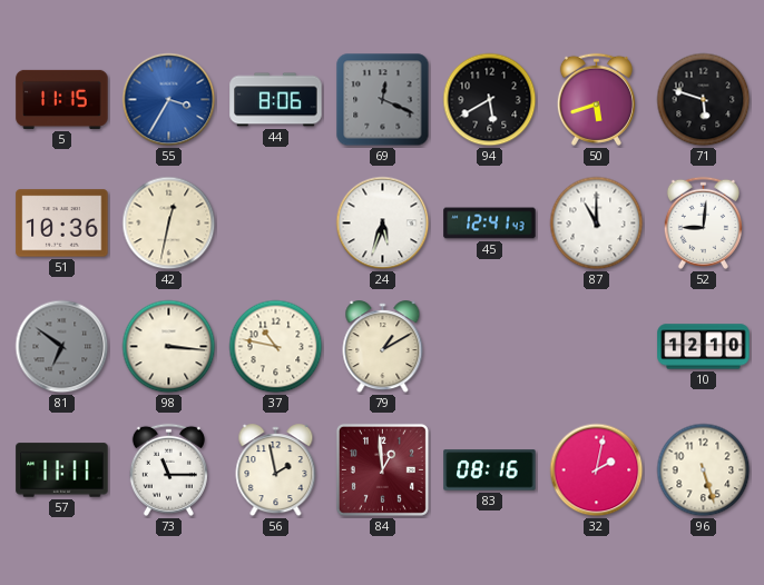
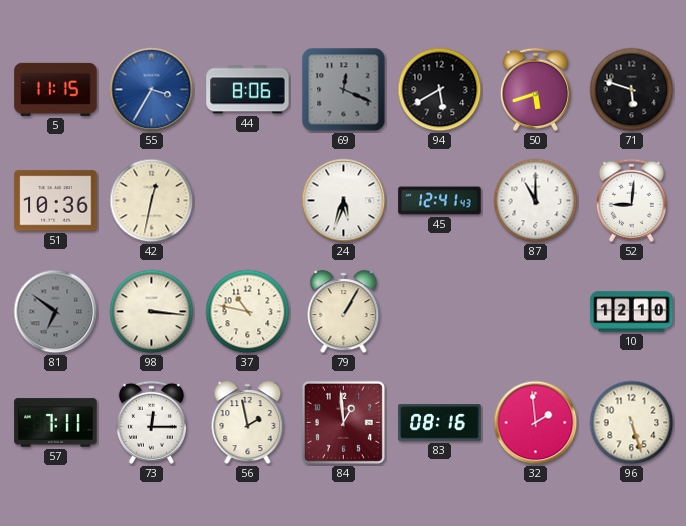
79: 1:10 -> 1:05
57: 11:11 -> 7:11
73: 11:15 -> 12:15
32: 2:02 -> 1:59
